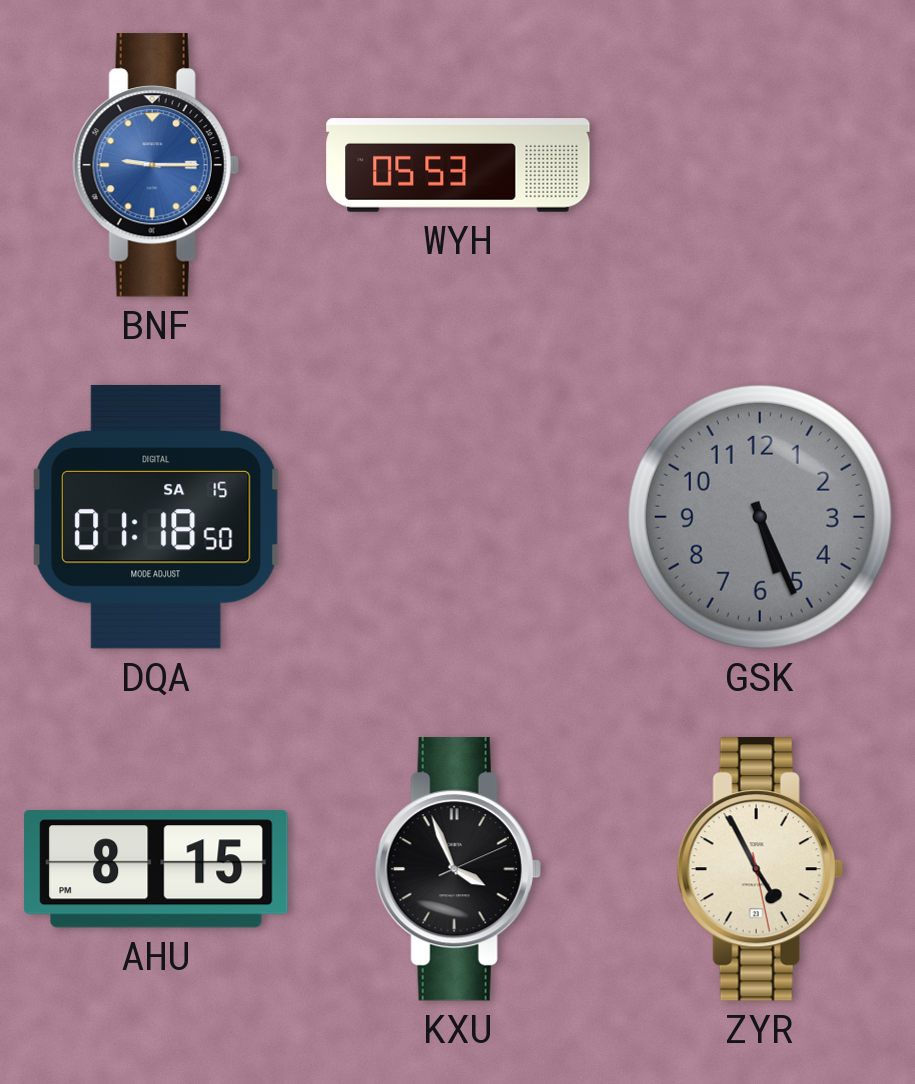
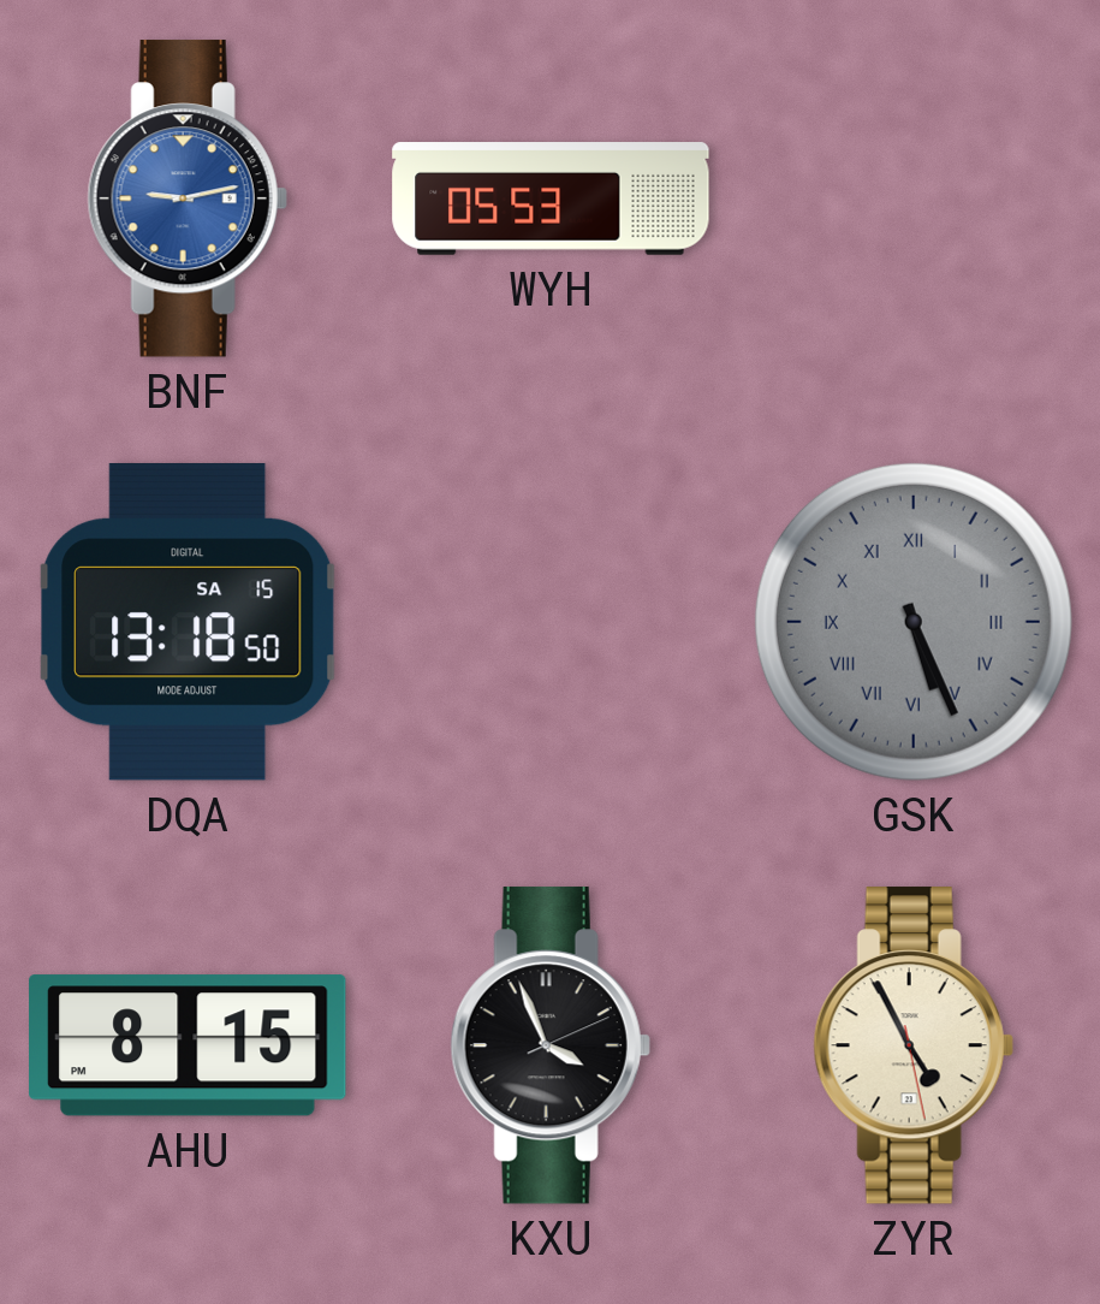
BNF: 9:15 -> 9:13
DQA: 01:18 -> 13:18
GSK numerals: Arabic -> Roman
